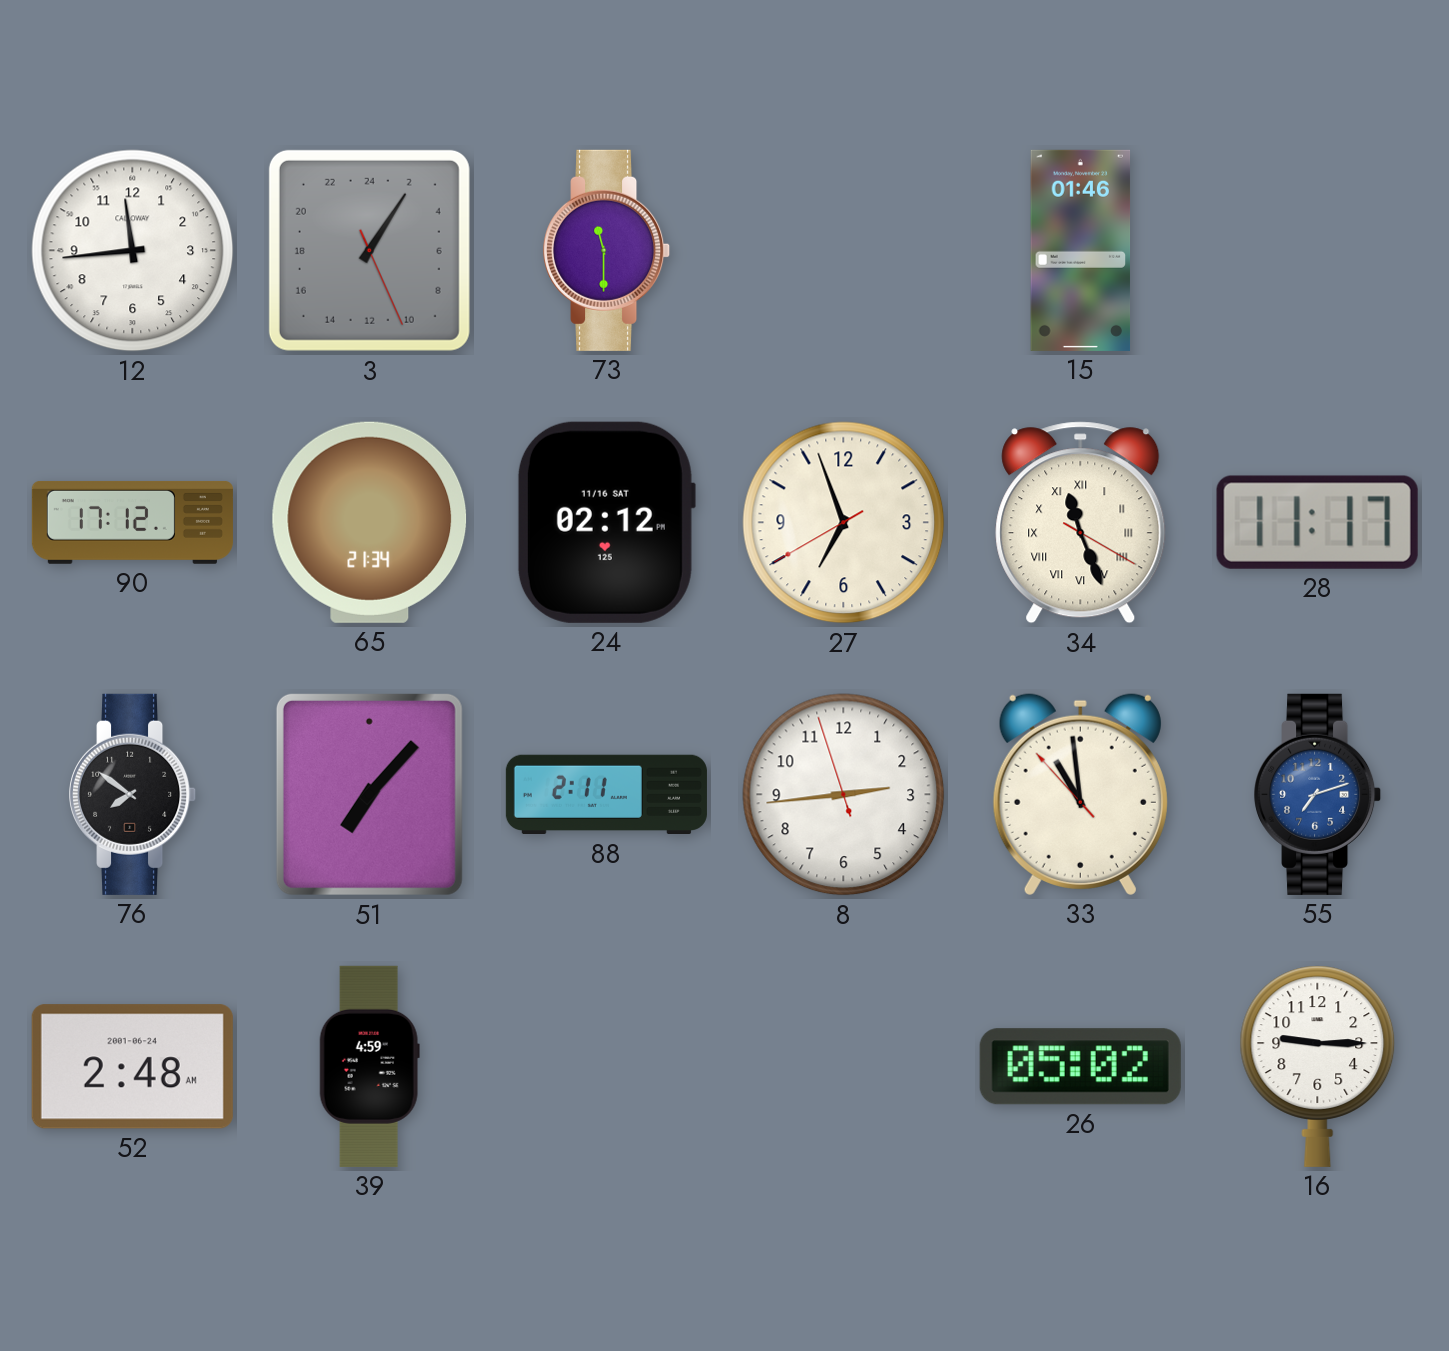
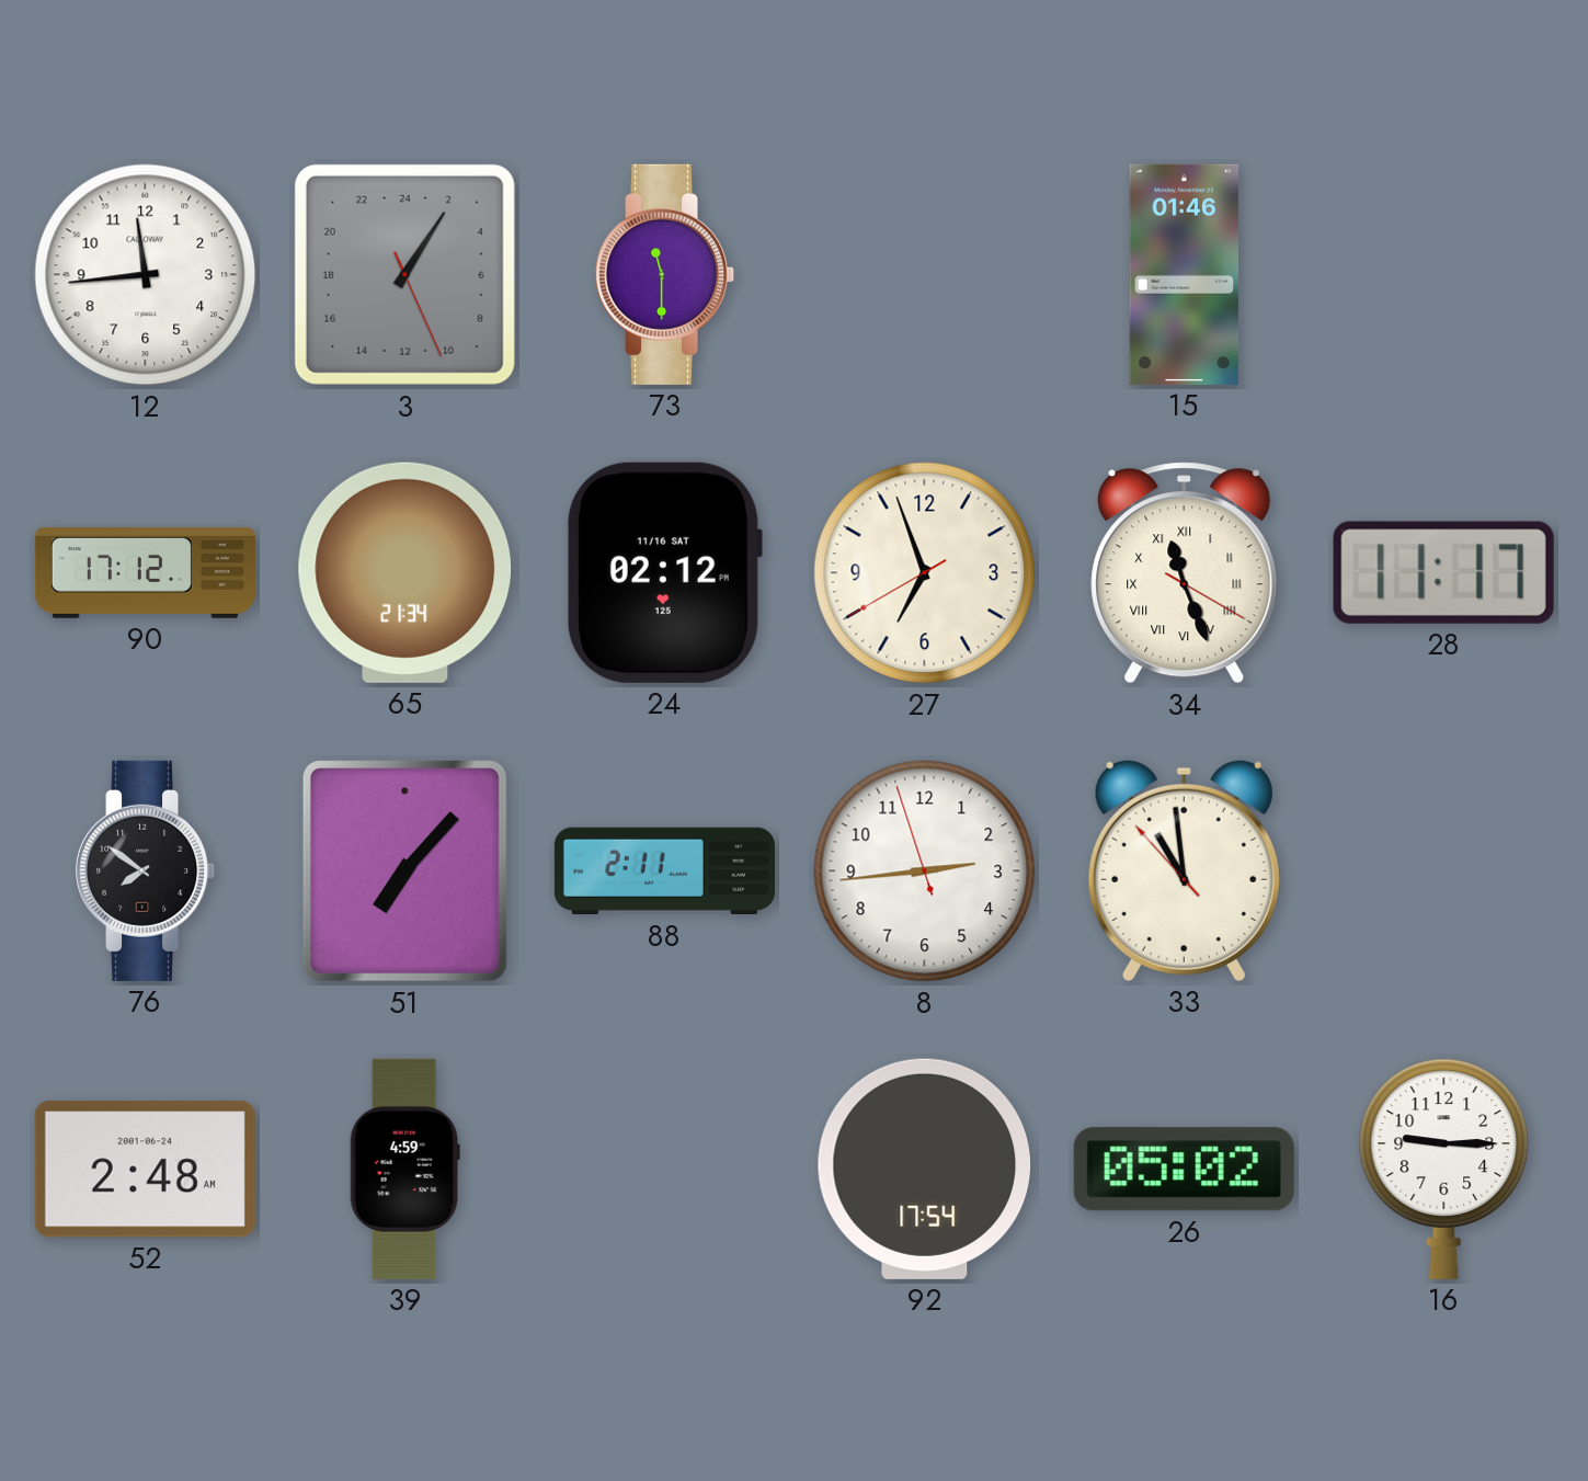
55: 7:12 -> none
92: none -> 17:54
